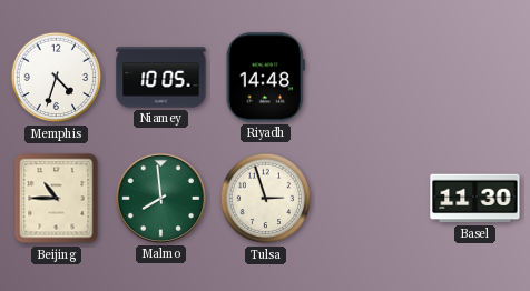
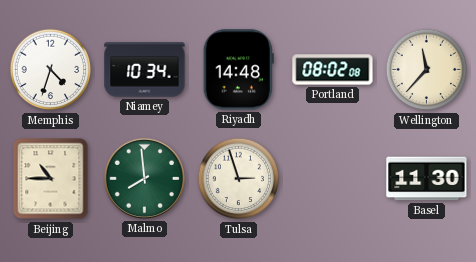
Niamey: 10:05 -> 10:34
Portland: none -> 08:02
Wellington: none -> 11:37
